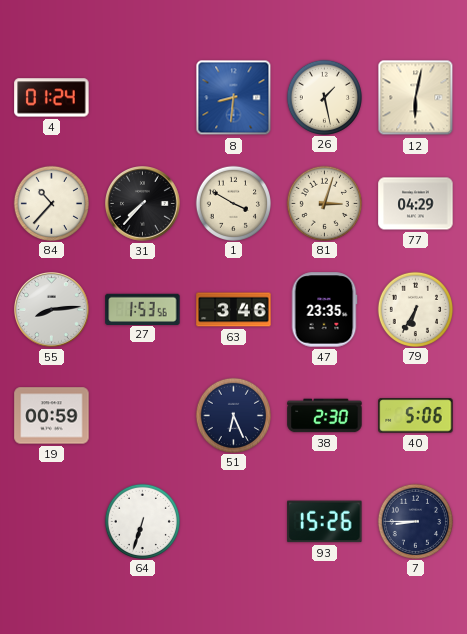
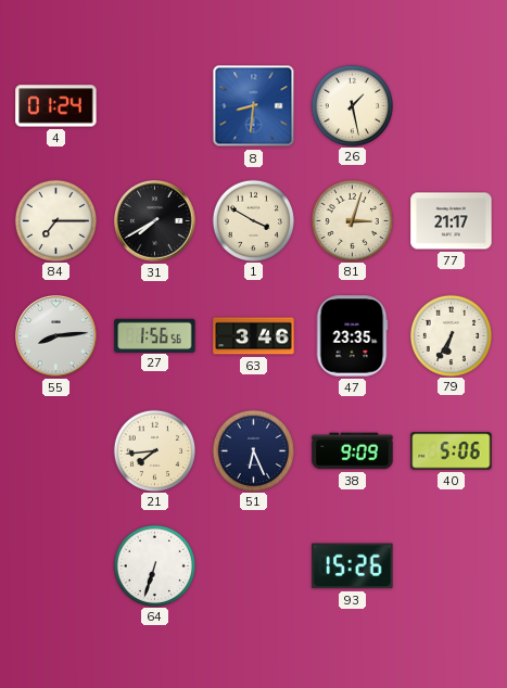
12: 6:02 -> none
84: 10:37 -> 7:15
31: 7:37 -> 7:40
77: 04:29 -> 21:17
27: 1:53 -> 1:56
19: 00:59 -> none
21: none -> 7:44
38: 2:30 -> 9:09
7: 8:45 -> none
